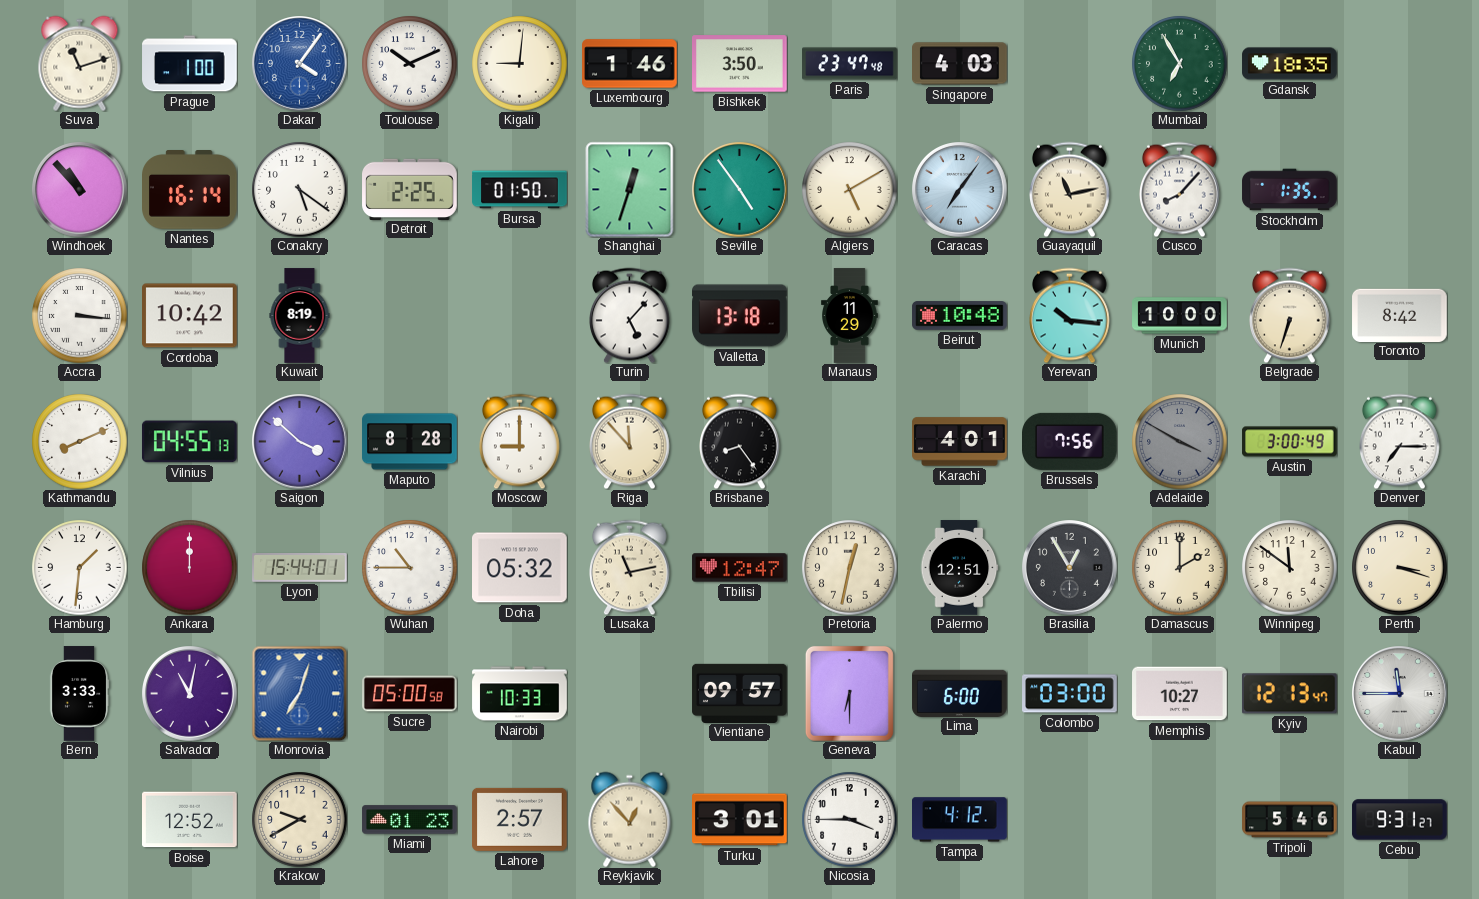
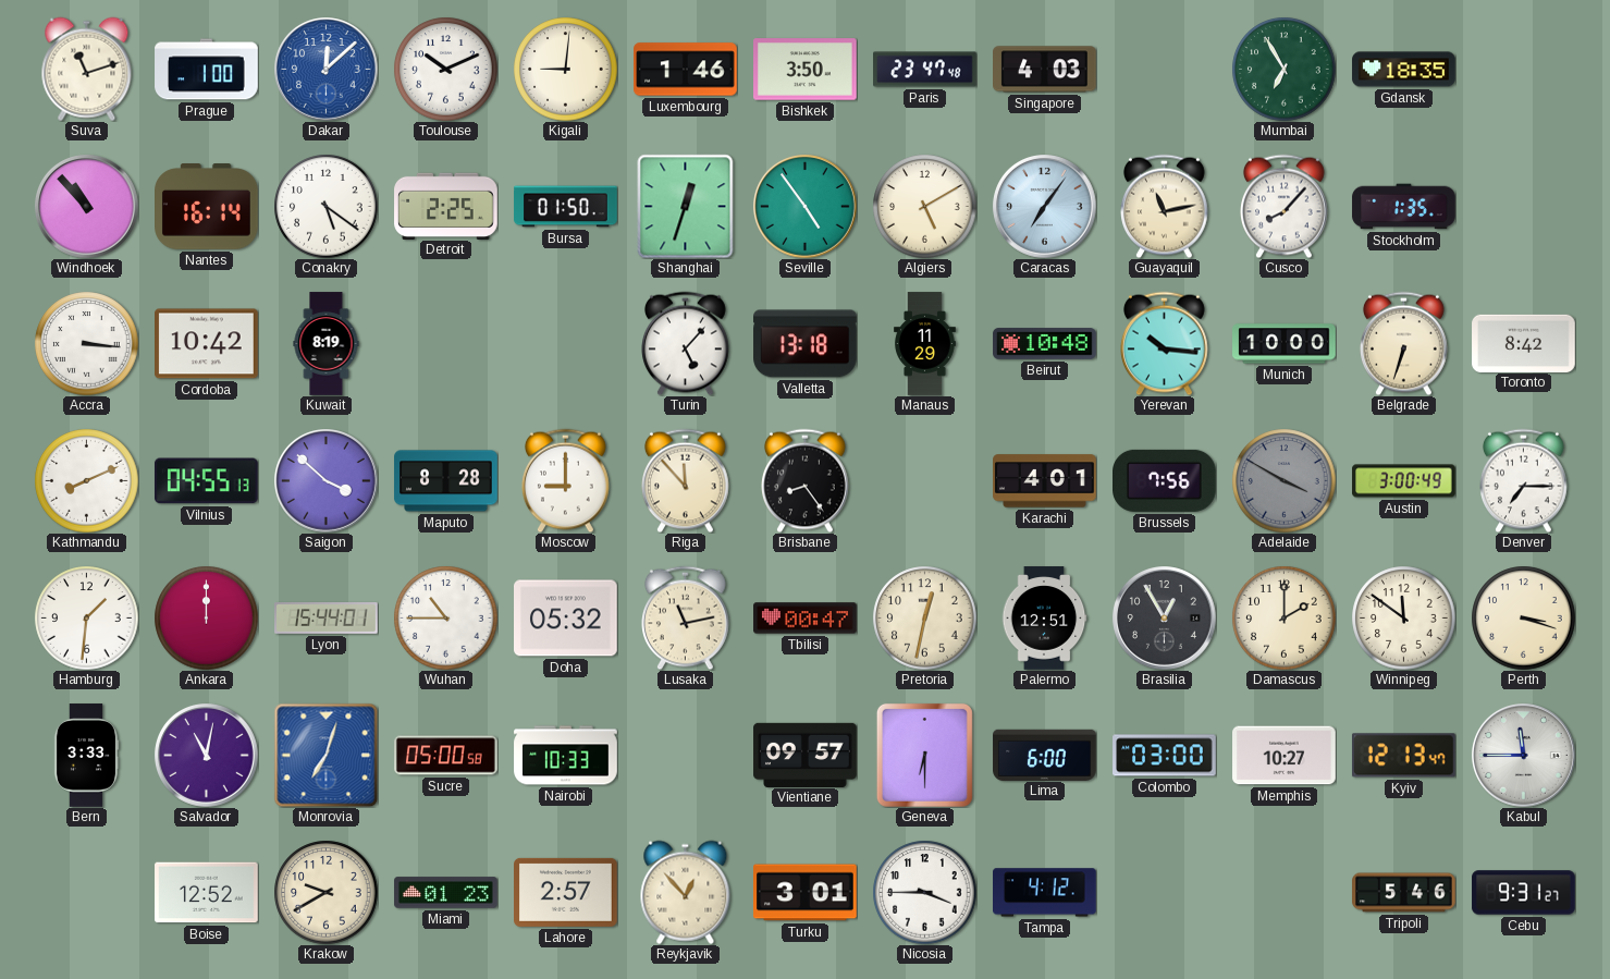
Dakar: 4:06 -> 12:08
Tbilisi: 12:47 -> 00:47
